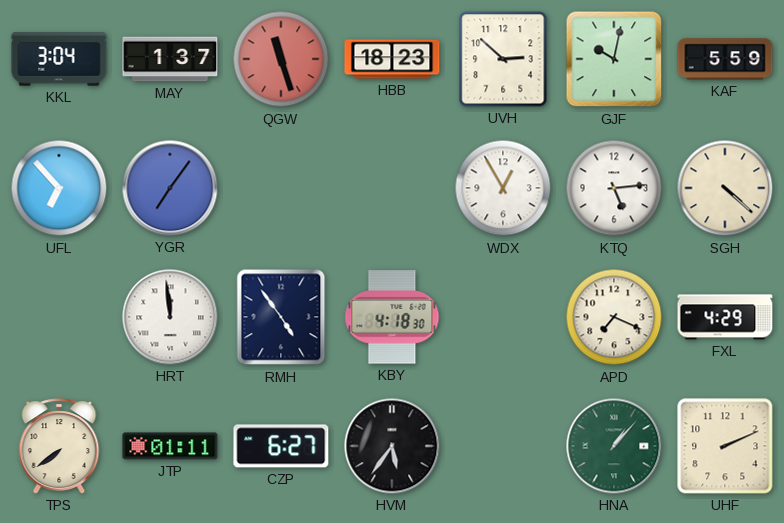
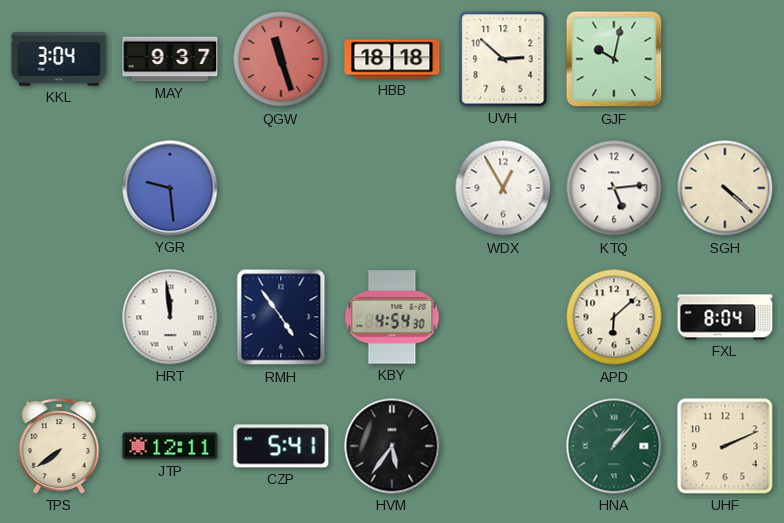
MAY: 1:37 -> 9:37
HBB: 18:23 -> 18:18
KAF: 5:59 -> none
UFL: 6:53 -> none
YGR: 7:06 -> 9:29
KBY: 4:18 -> 4:54
APD: 7:19 -> 6:08
FXL: 4:29 -> 8:04
JTP: 01:11 -> 12:11
CZP: 6:27 -> 5:41
